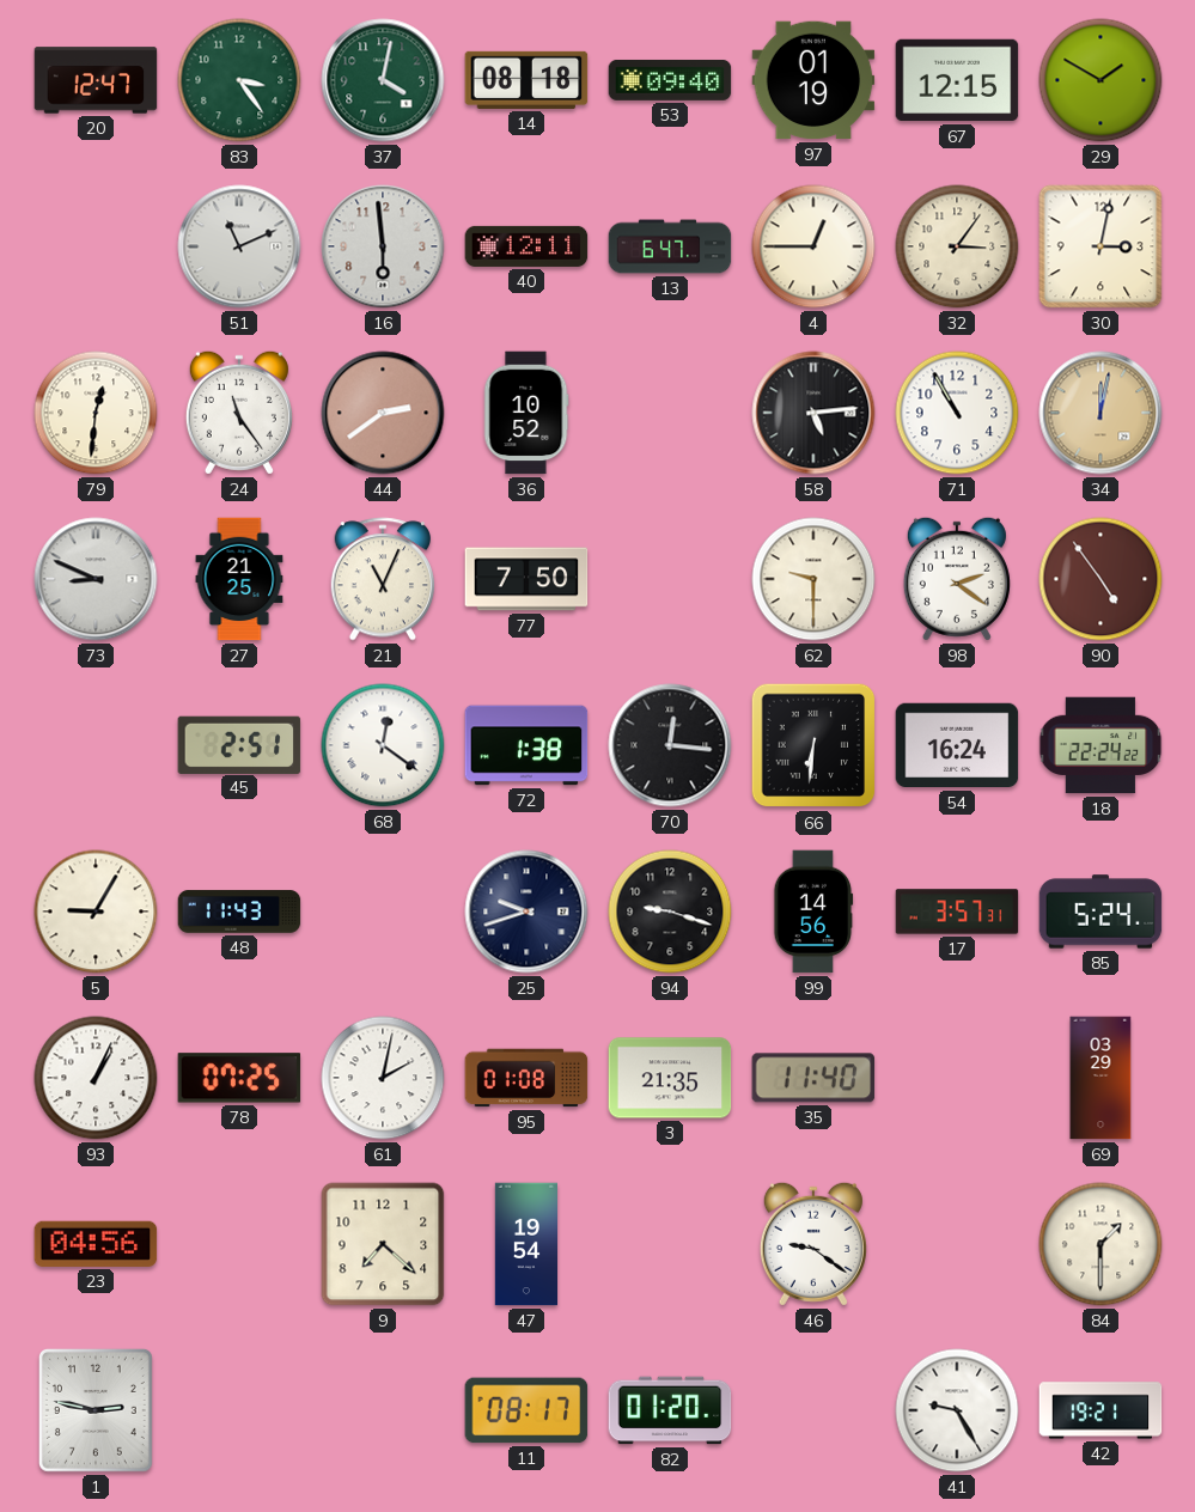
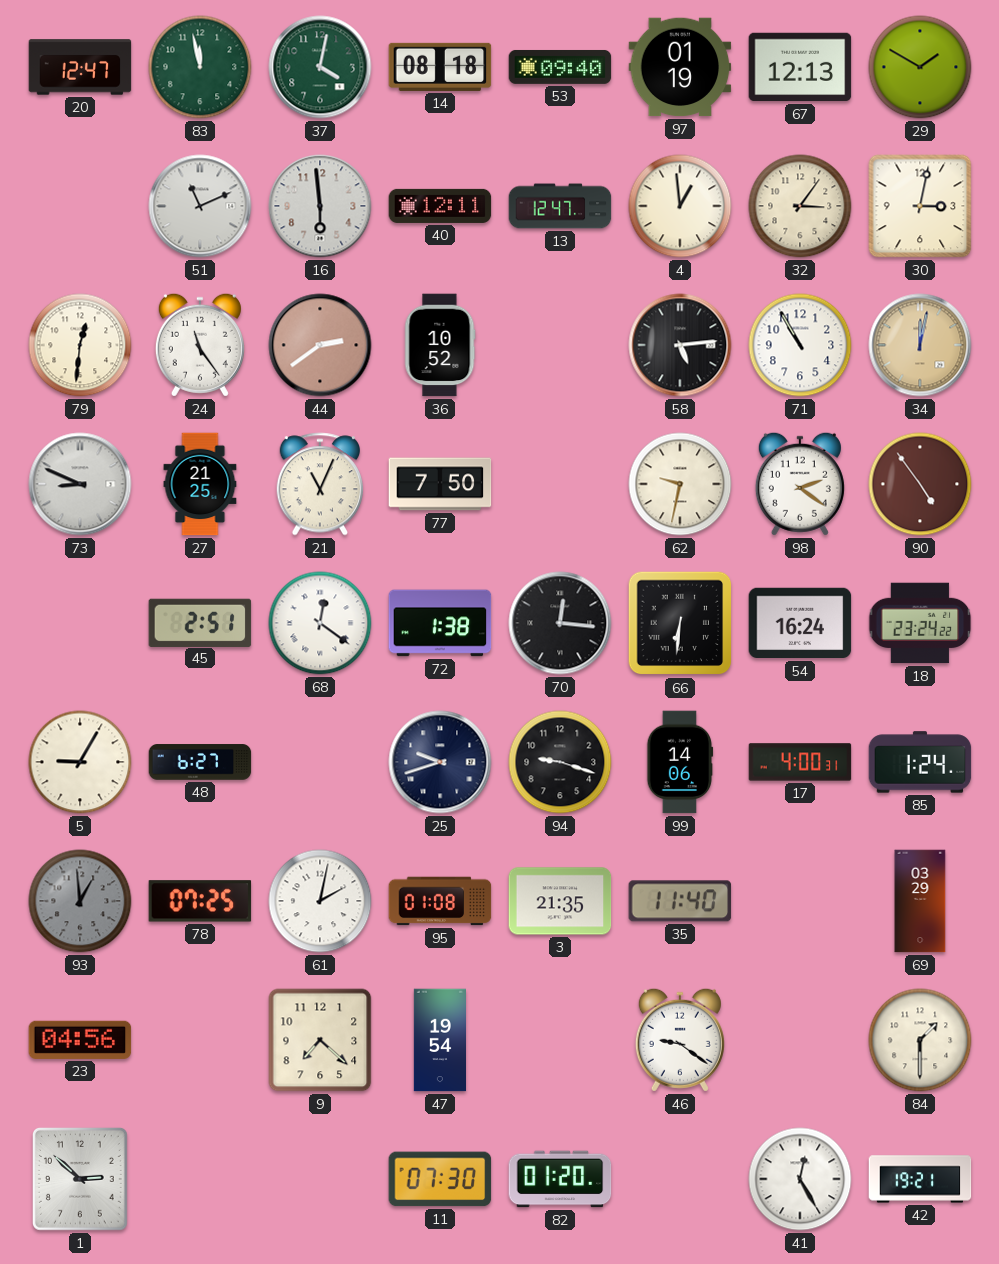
83: 3:24 -> 11:58
67: 12:15 -> 12:13
13: 6:47 -> 12:47
4: 12:45 -> 12:59
62: 9:30 -> 9:32
18: 22:24 -> 23:24
48: 11:43 -> 6:27
99: 14:56 -> 14:06
17: 3:57 -> 4:00
85: 5:24 -> 1:24
93: 1:04 -> 12:59
93 dial: white -> grey
1: 2:47 -> 2:52
11: 08:17 -> 07:30
41: 9:25 -> 12:25
